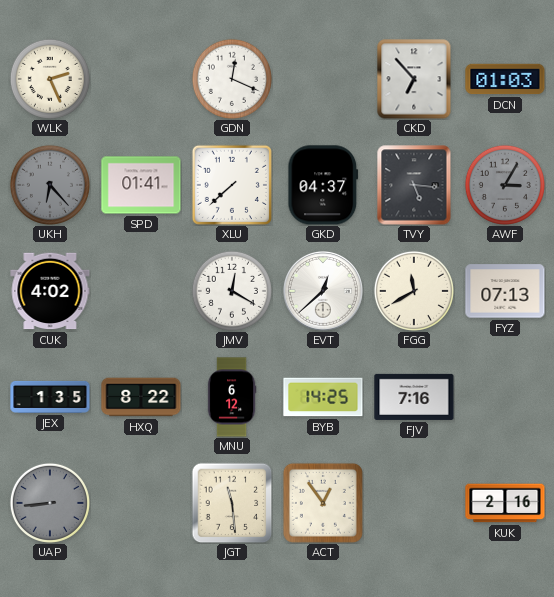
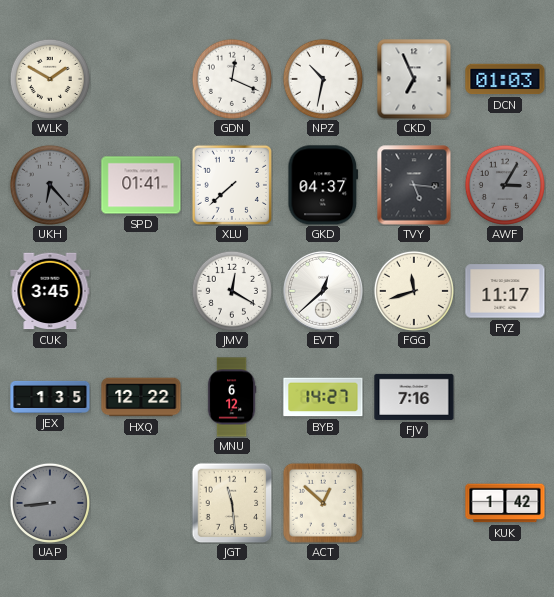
WLK: 2:26 -> 1:50
NPZ: none -> 10:32
CKD: 6:53 -> 6:56
CUK: 4:02 -> 3:45
FGG: 11:40 -> 11:42
FYZ: 07:13 -> 11:17
HXQ: 8:22 -> 12:22
BYB: 14:25 -> 14:27
ACT: 12:54 -> 12:52
KUK: 2:16 -> 1:42
